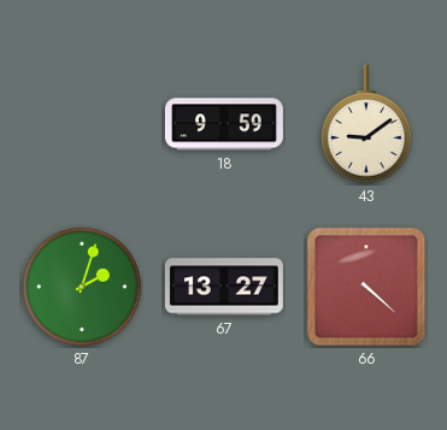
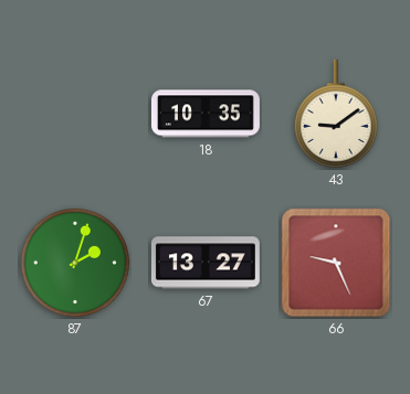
18: 9:59 -> 10:35
66: 4:22 -> 9:26
